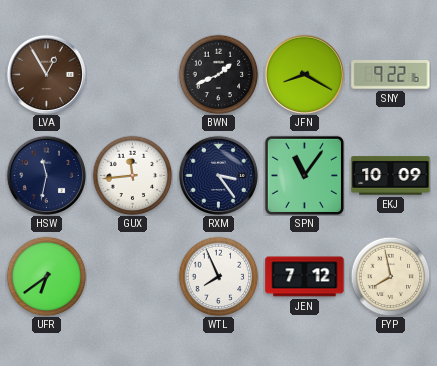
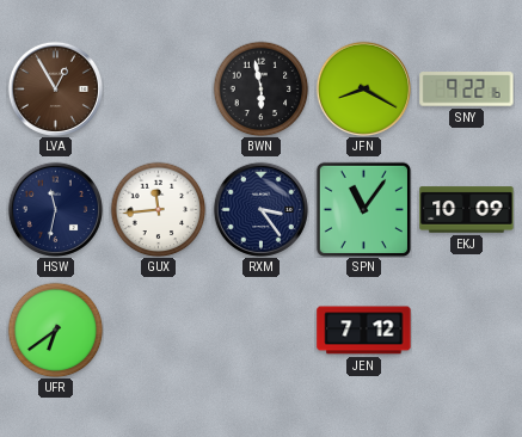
BWN: 1:41 -> 5:58
WTL: 7:56 -> none
FYP: 7:58 -> none
